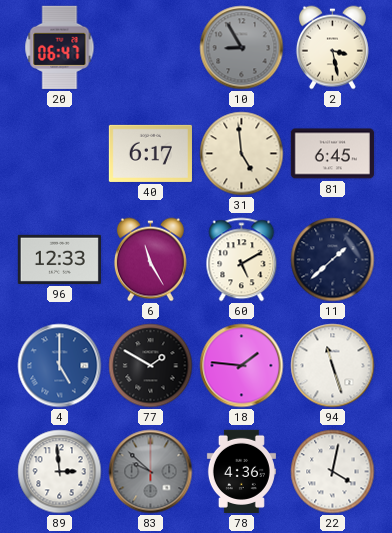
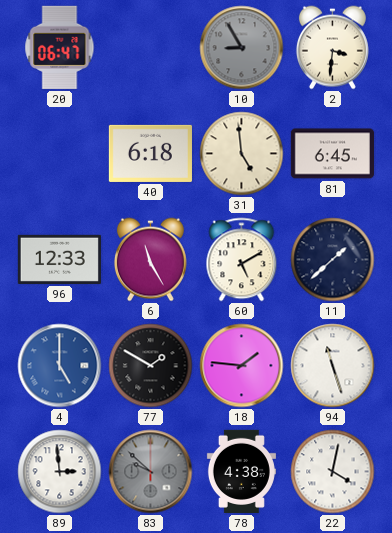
2: 3:28 -> 3:31
40: 6:17 -> 6:18
78: 4:36 -> 4:38
